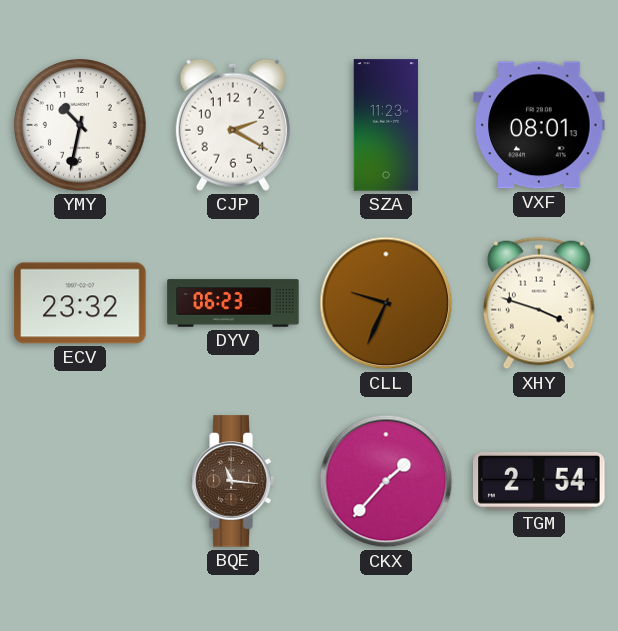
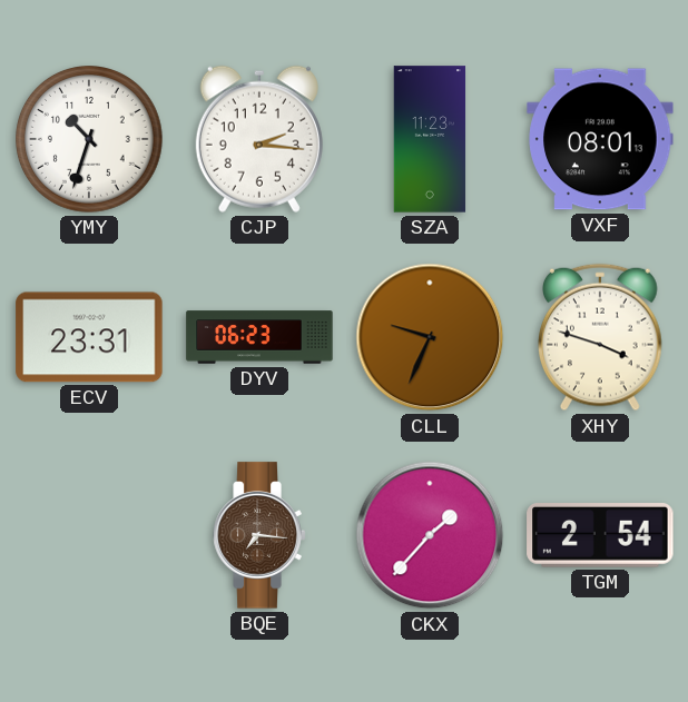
YMY: 10:32 -> 10:33
CJP: 2:20 -> 2:16
ECV: 23:32 -> 23:31
BQE: 11:16 -> 7:16
